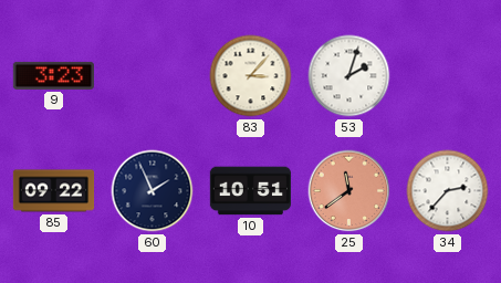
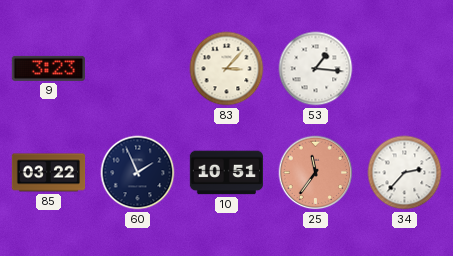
53: 2:03 -> 1:16
85: 09:22 -> 03:22
25: 11:39 -> 11:36
